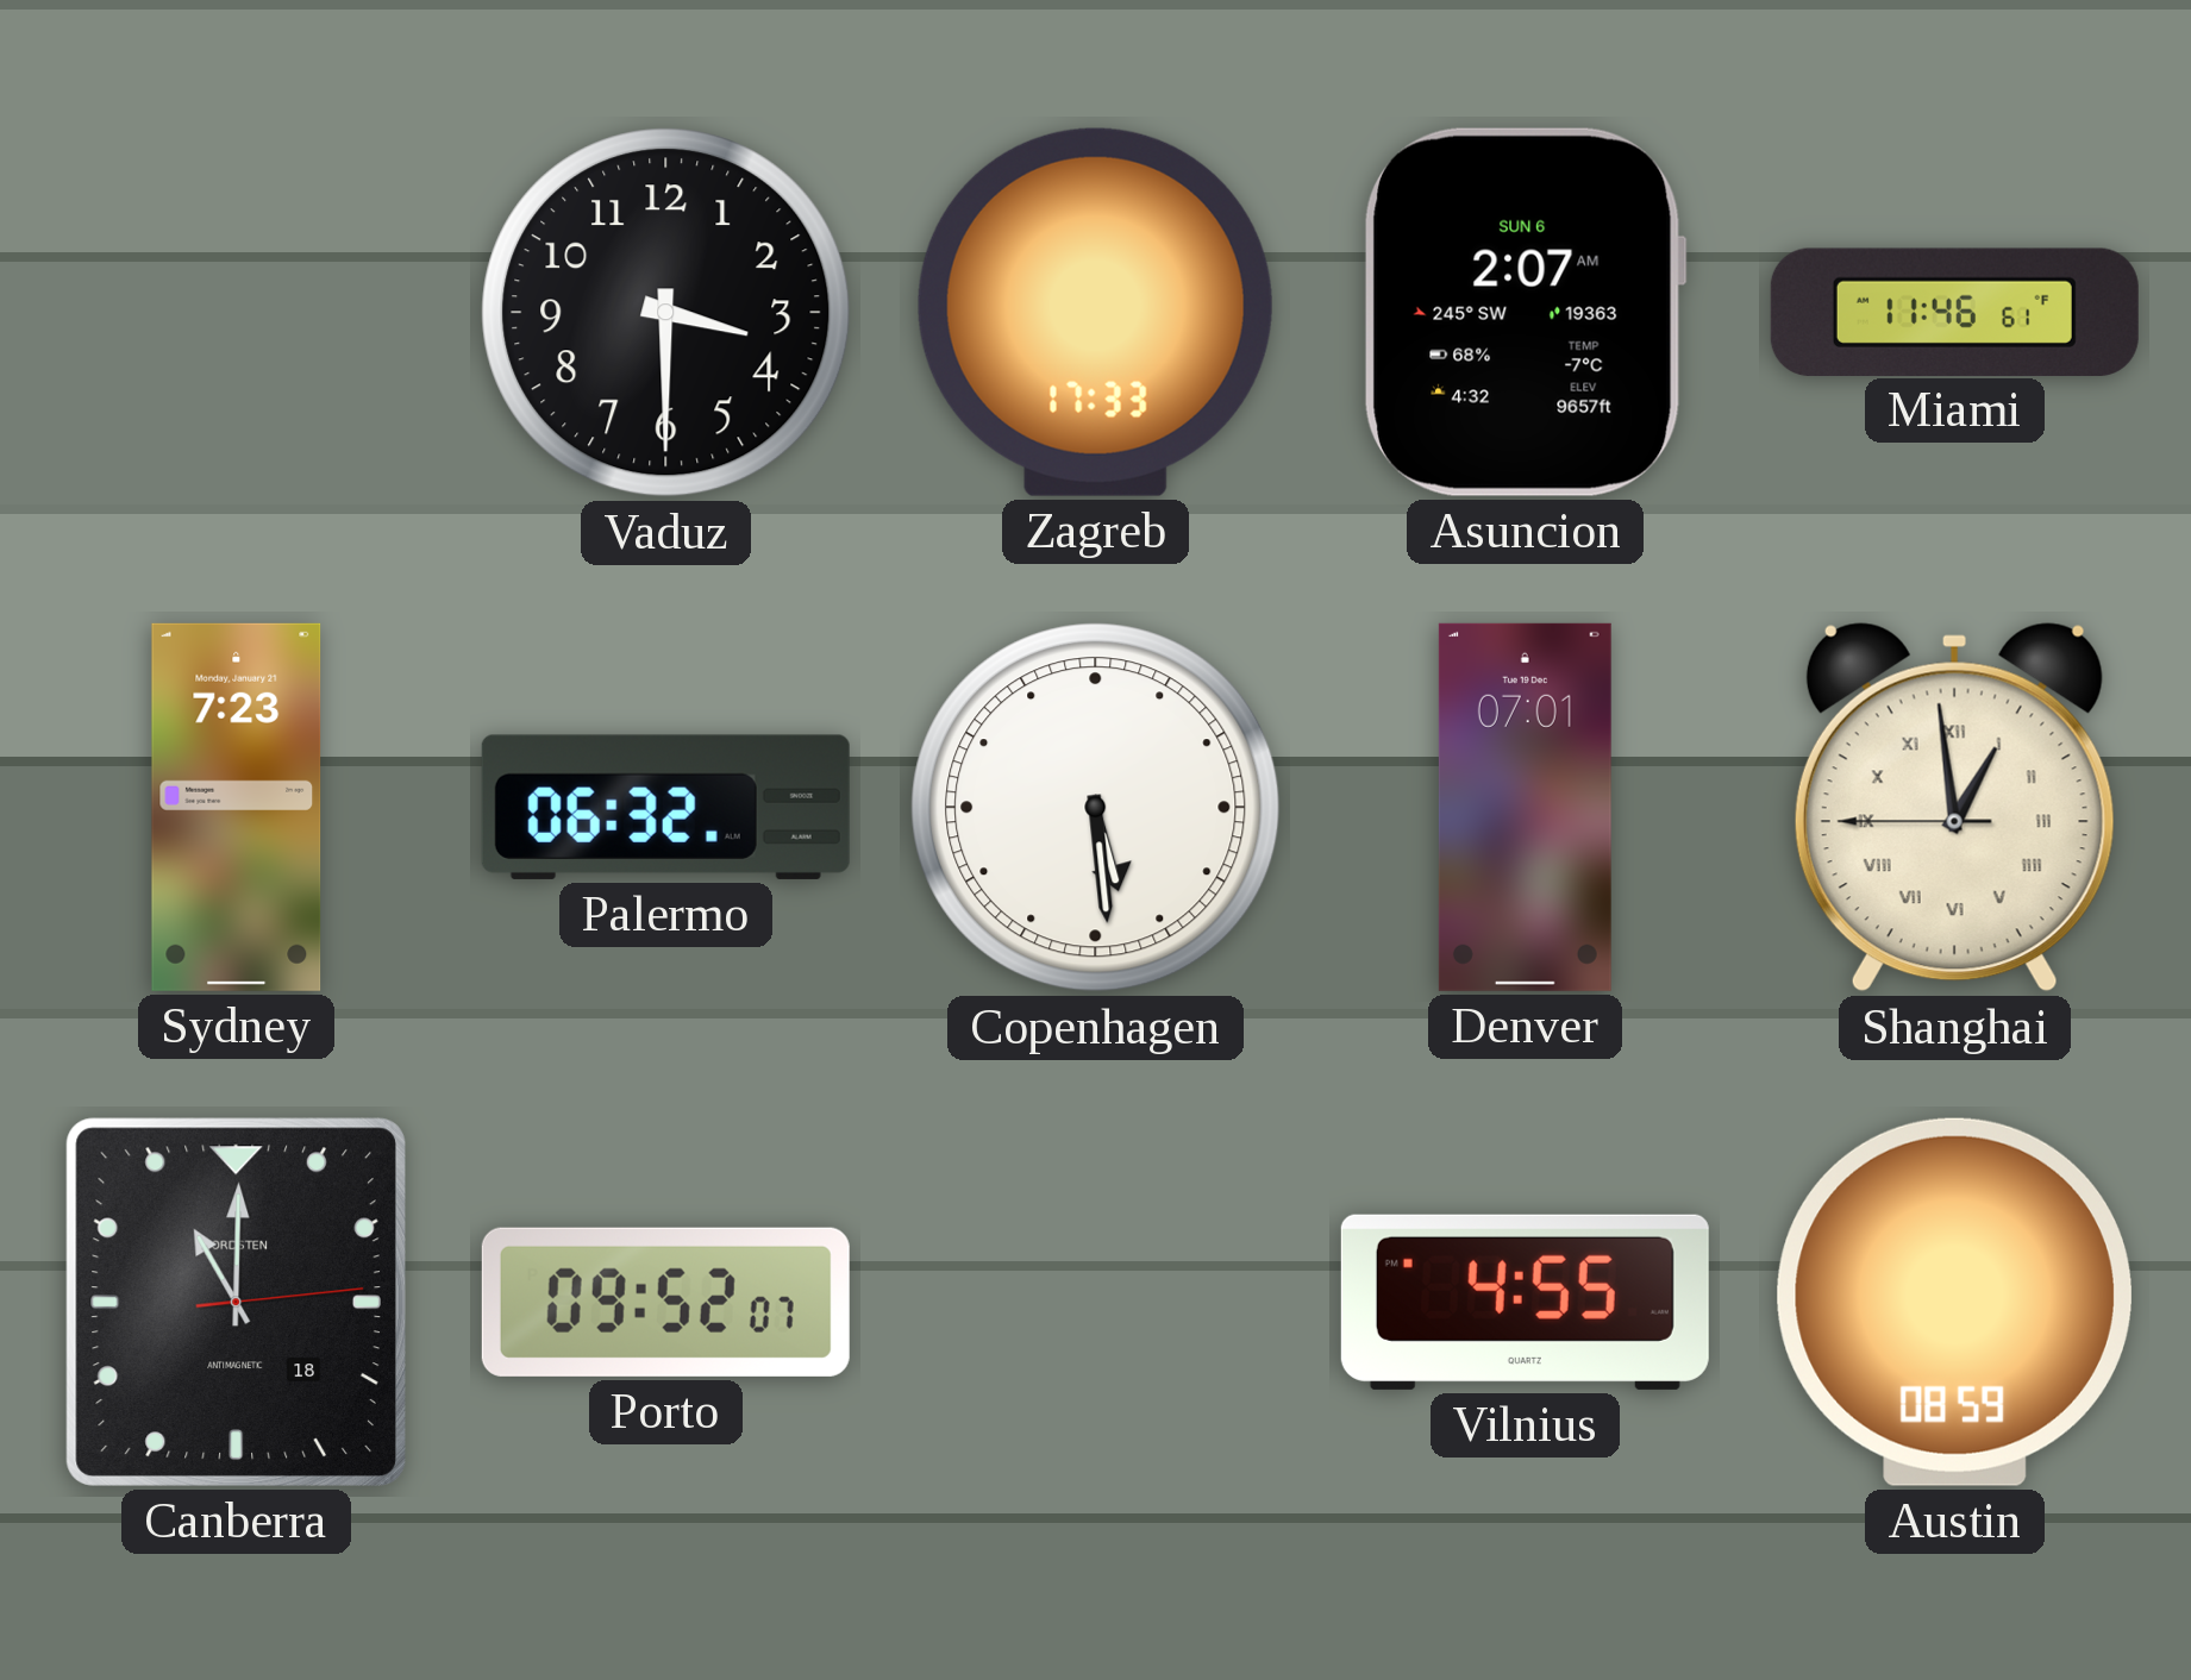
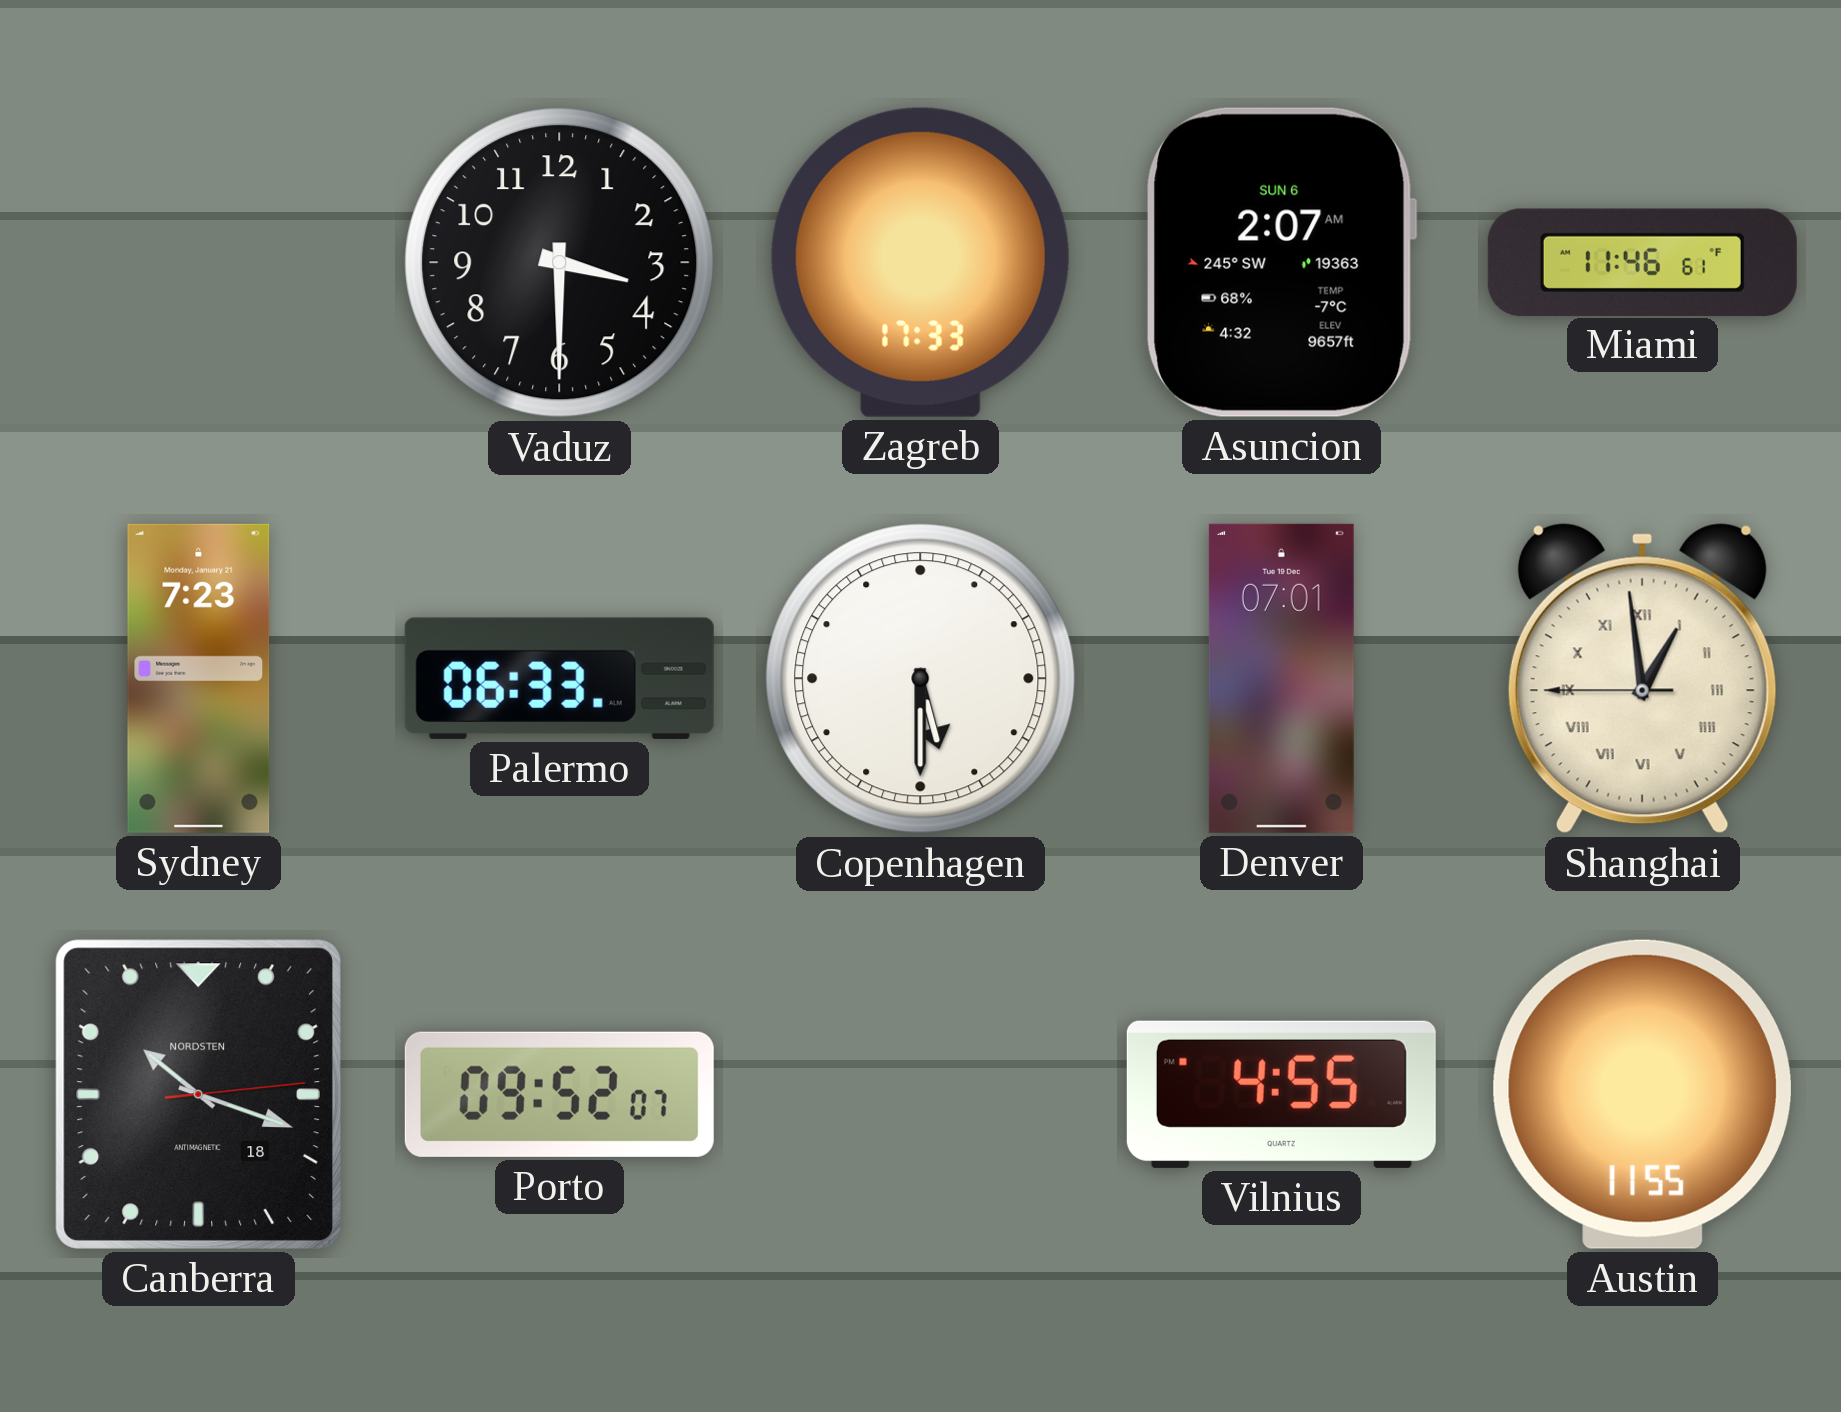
Palermo: 06:32 -> 06:33
Copenhagen: 5:29 -> 5:30
Canberra: 11:00 -> 10:18
Austin: 08:59 -> 11:55
